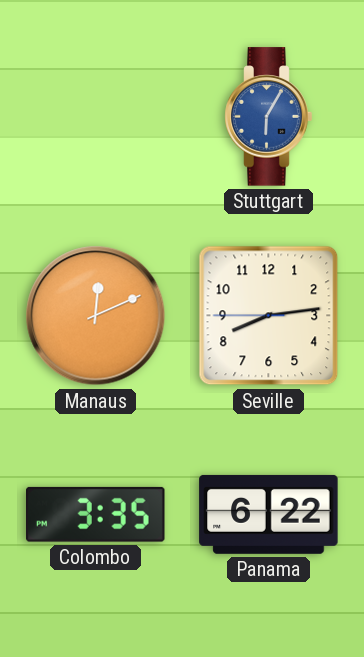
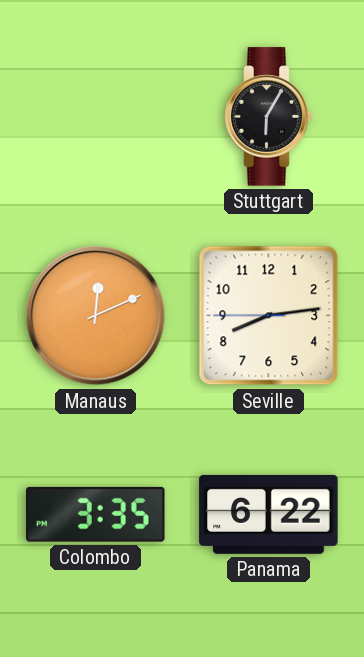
Stuttgart dial: blue -> black
